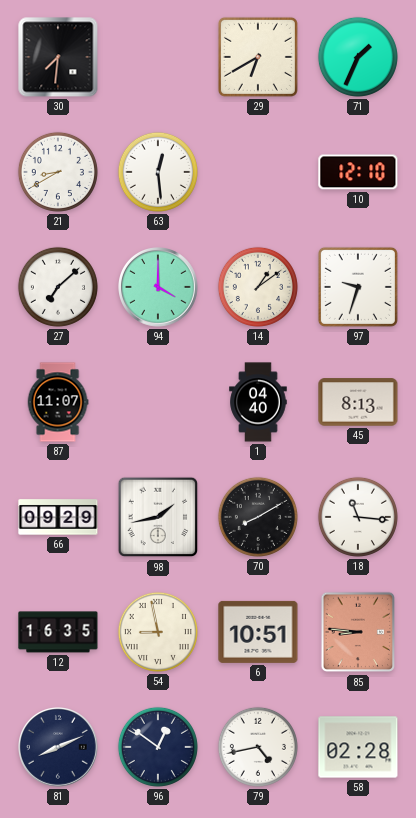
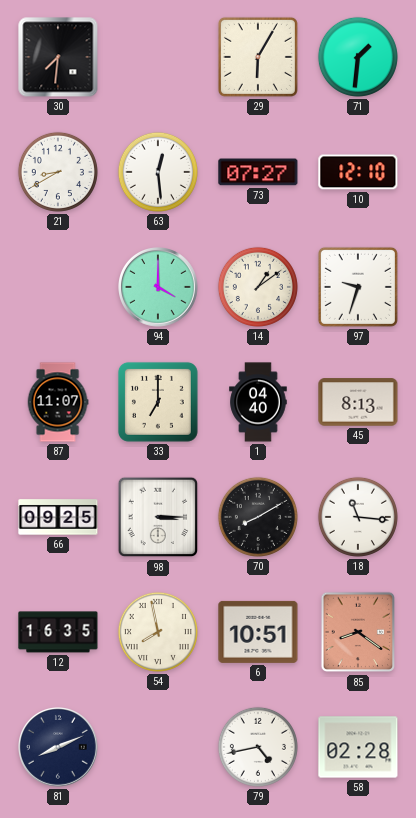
29: 6:40 -> 6:05
71: 1:34 -> 1:31
73: none -> 07:27
27: 7:08 -> none
33: none -> 7:00
66: 09:29 -> 09:25
98: 1:43 -> 3:15
54: 8:58 -> 7:58
85: 8:46 -> 8:21
96: 12:51 -> none
